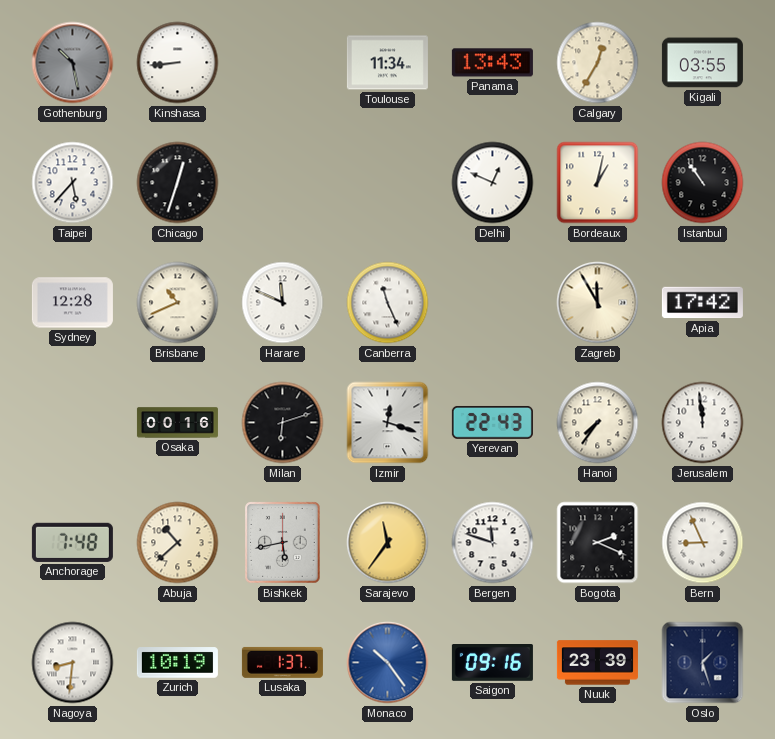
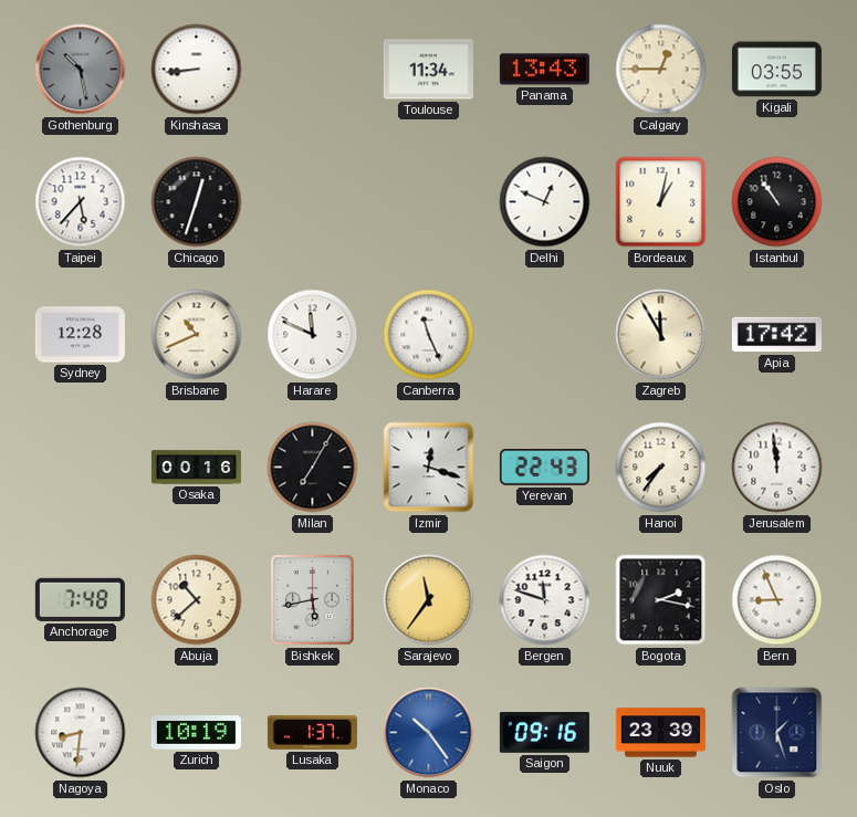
Calgary: 12:35 -> 12:45
Milan: 6:12 -> 7:05
Bogota: 2:19 -> 2:17
